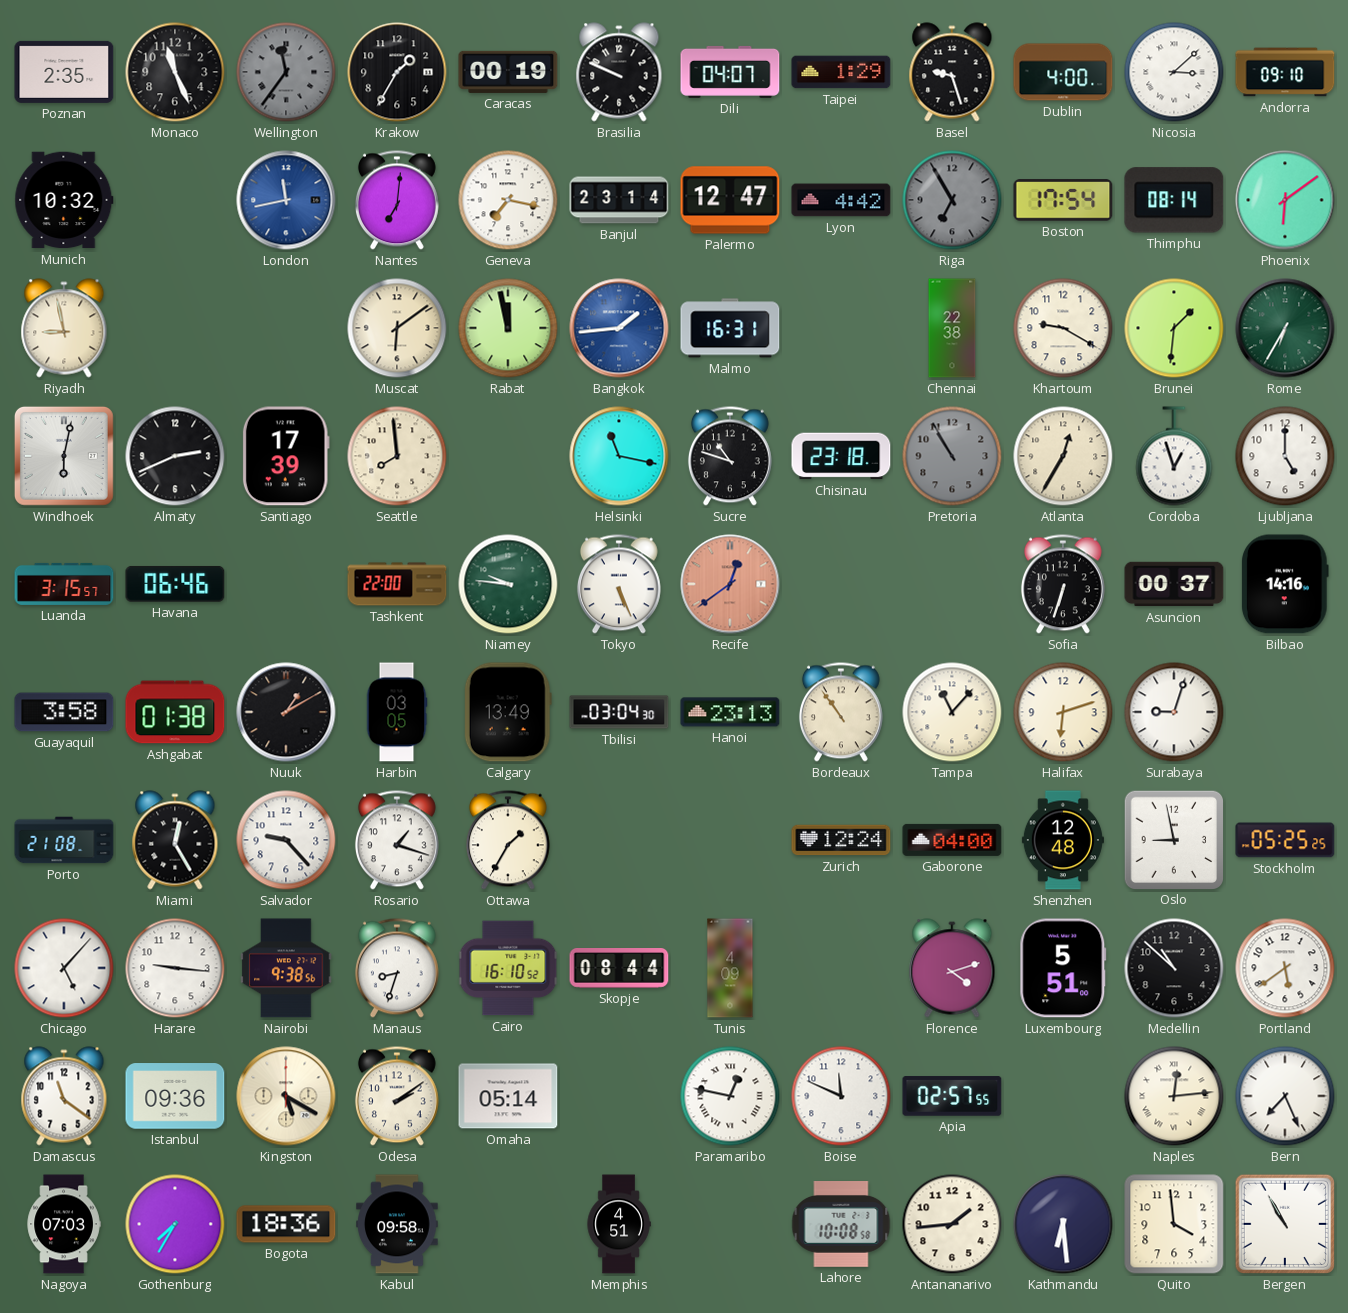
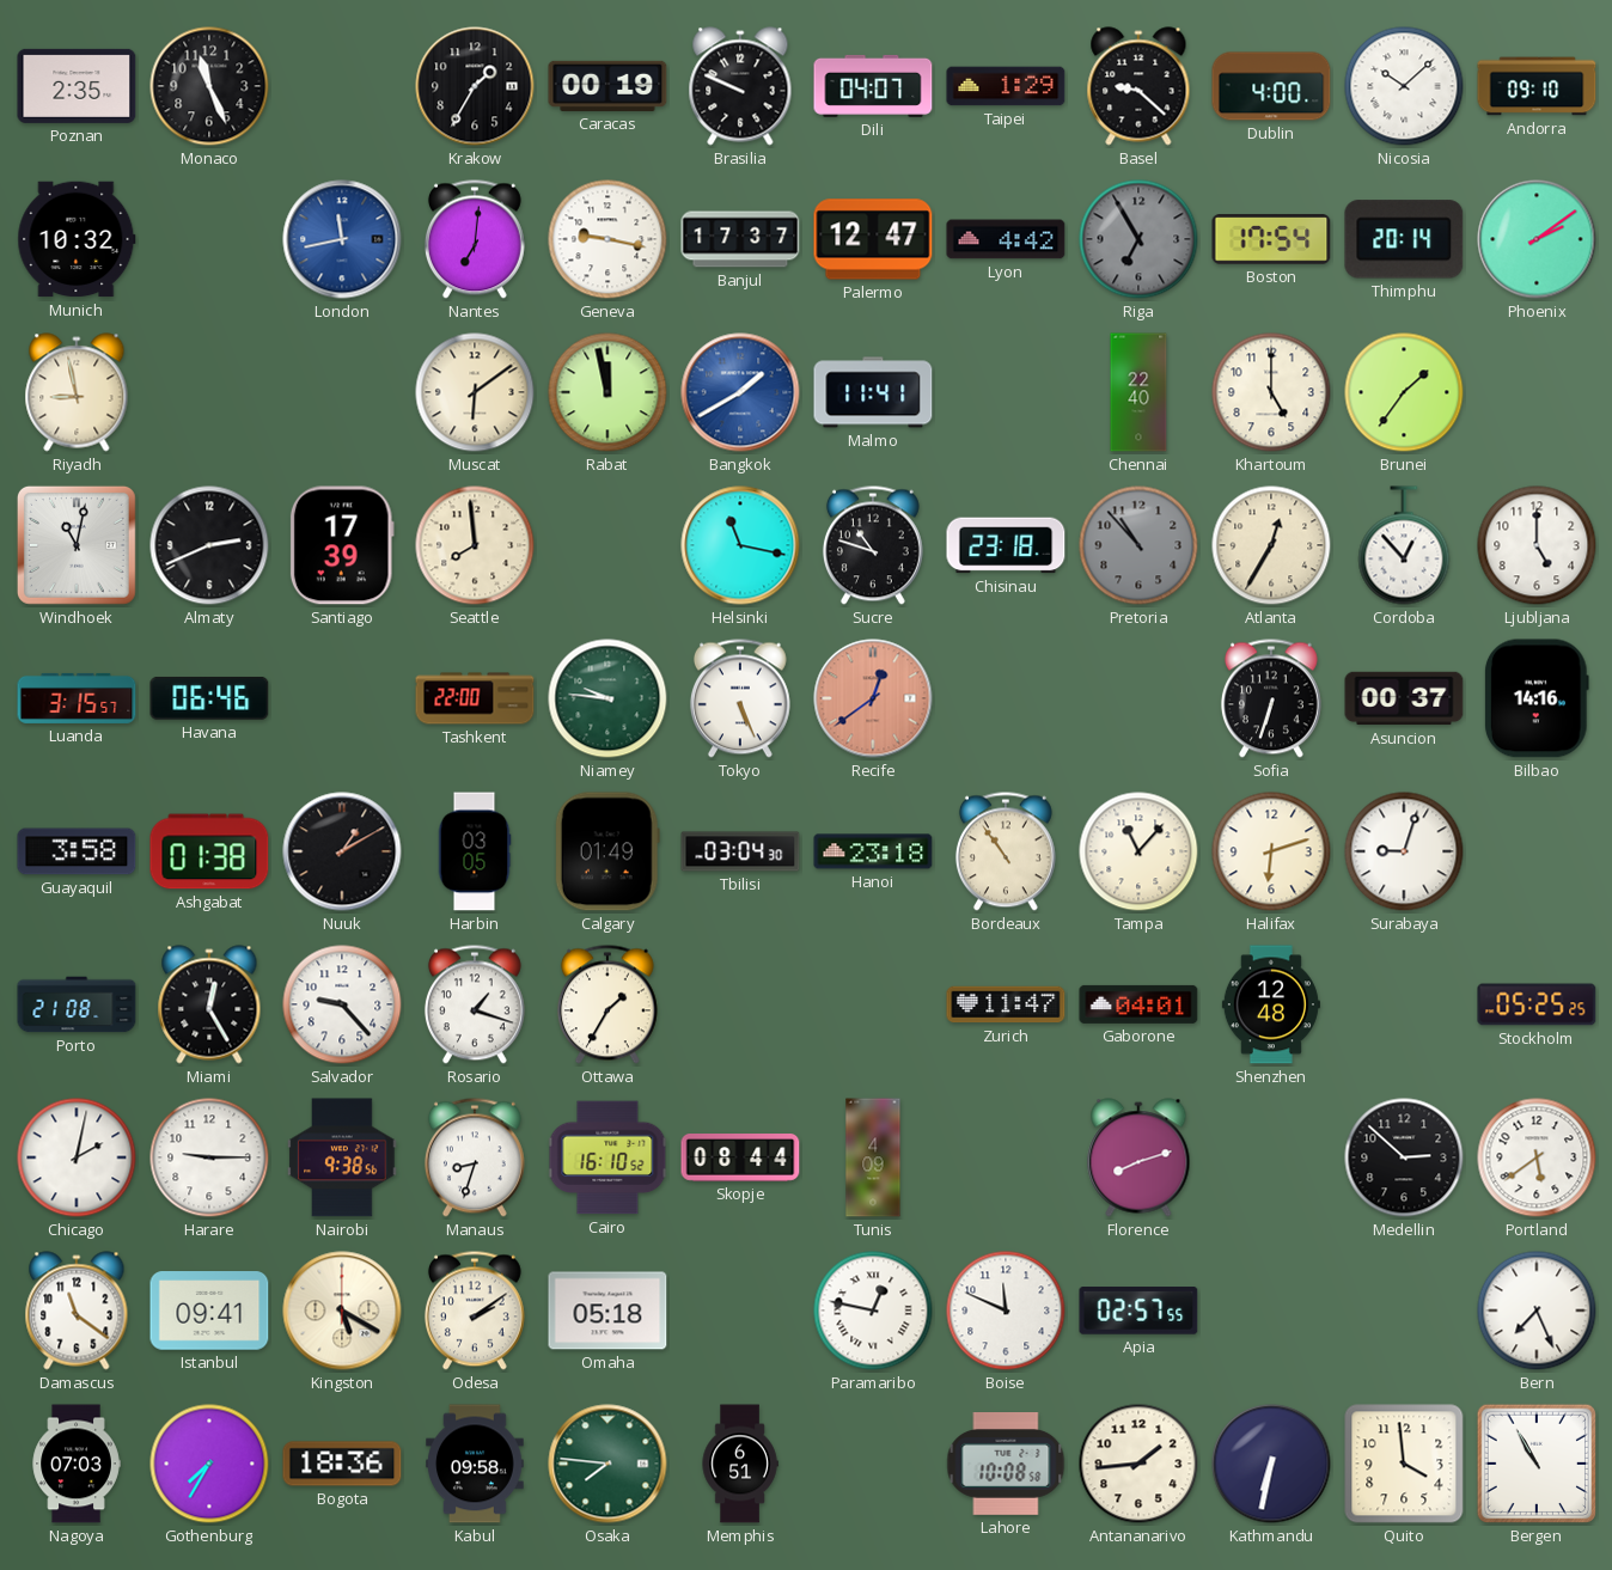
Wellington: 11:36 -> none
Basel: 9:27 -> 9:22
Nicosia: 3:08 -> 10:08
Geneva: 7:17 -> 9:17
Banjul: 23:14 -> 17:37
Thimphu: 08:14 -> 20:14
Phoenix: 6:09 -> 2:09
Bangkok: 1:44 -> 1:40
Malmo: 16:31 -> 11:41
Chennai: 22:38 -> 22:40
Khartoum: 9:20 -> 5:00
Brunei: 1:31 -> 1:36
Rome: 6:35 -> none
Windhoek: 6:02 -> 11:02
Pretoria: 10:55 -> 10:53
Cordoba: 12:57 -> 12:53
Calgary: 13:49 -> 01:49
Hanoi: 23:13 -> 23:18
Zurich: 12:24 -> 11:47
Gaborone: 04:00 -> 04:01
Oslo: 8:58 -> none
Chicago: 5:07 -> 2:02
Harare: 9:16 -> 9:15
Florence: 4:12 -> 8:12
Luxembourg: 5:51 -> none
Medellin: 10:52 -> 2:52
Istanbul: 09:36 -> 09:41
Omaha: 05:14 -> 05:18
Naples: 12:14 -> none
Osaka: none -> 7:46
Memphis: 4:51 -> 6:51
Kathmandu: 6:29 -> 6:32
